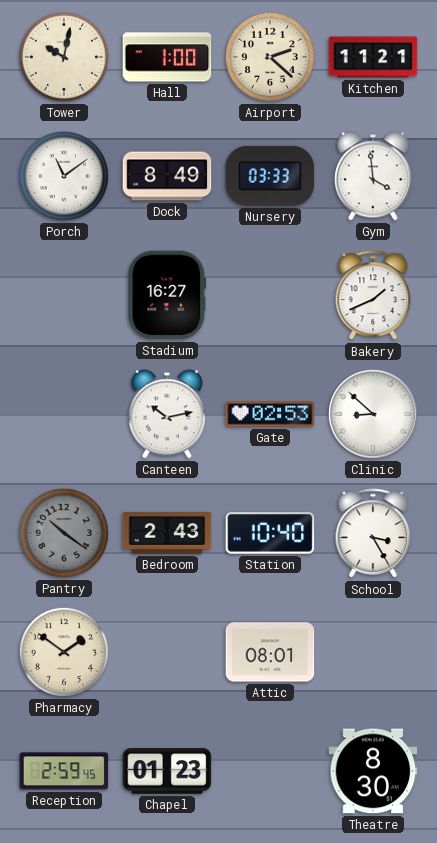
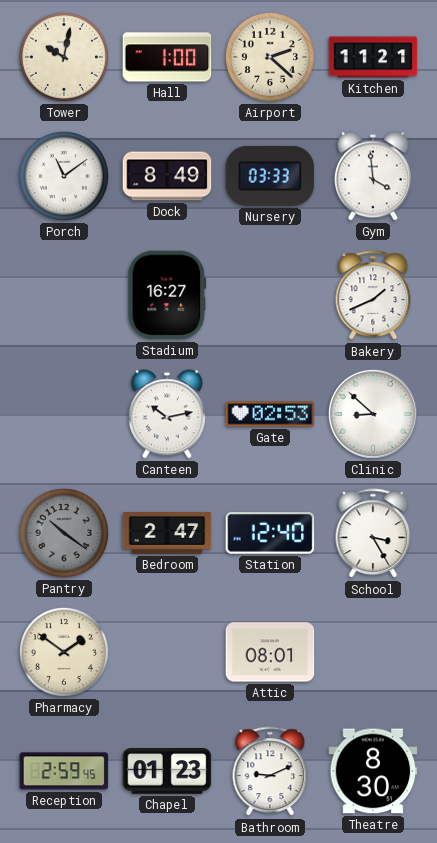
Bedroom: 2:43 -> 2:47
Station: 10:40 -> 12:40
Bathroom: none -> 9:11
